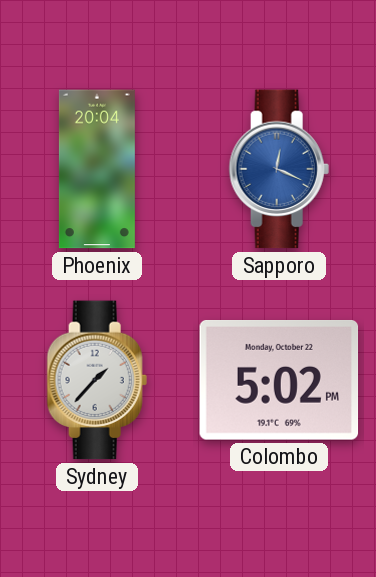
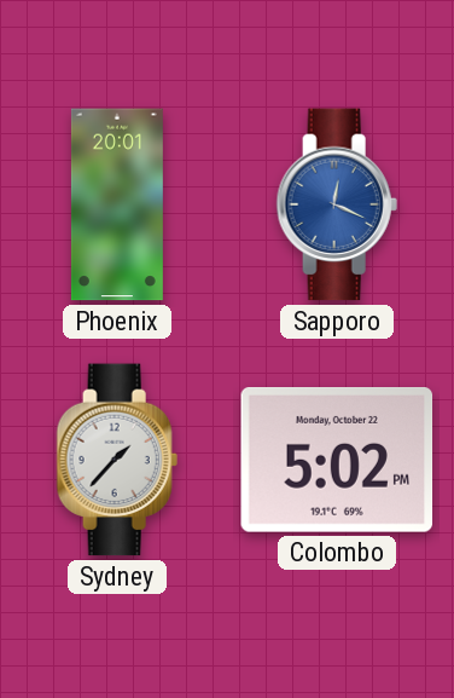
Phoenix: 20:04 -> 20:01
